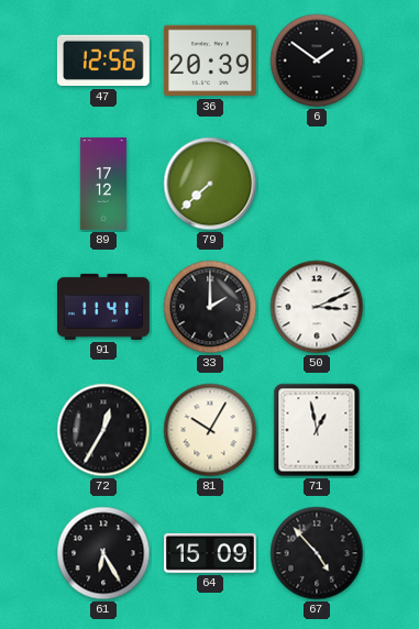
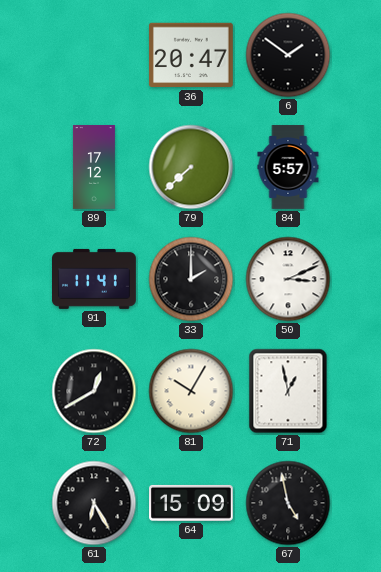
47: 12:56 -> none
36: 20:39 -> 20:47
84: none -> 5:57
72: 12:35 -> 12:40
67: 4:53 -> 4:58
